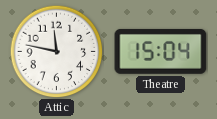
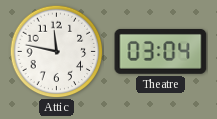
Theatre: 15:04 -> 03:04
